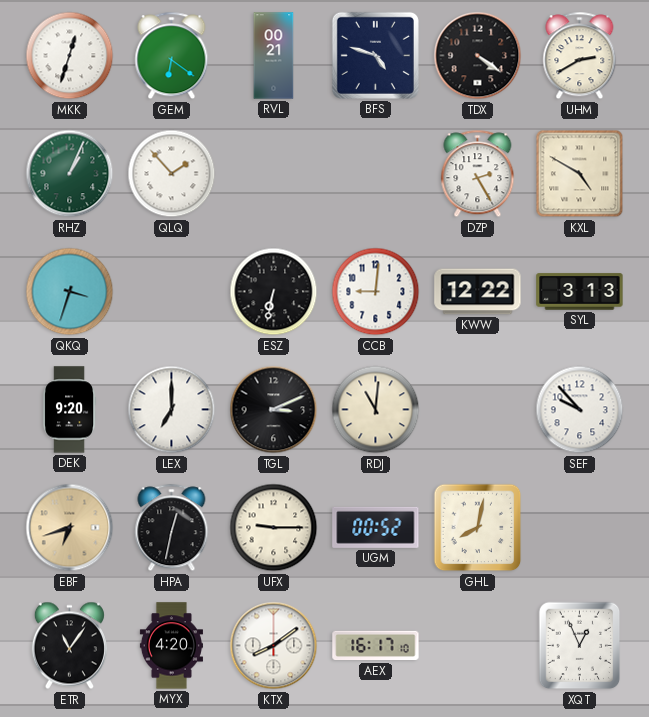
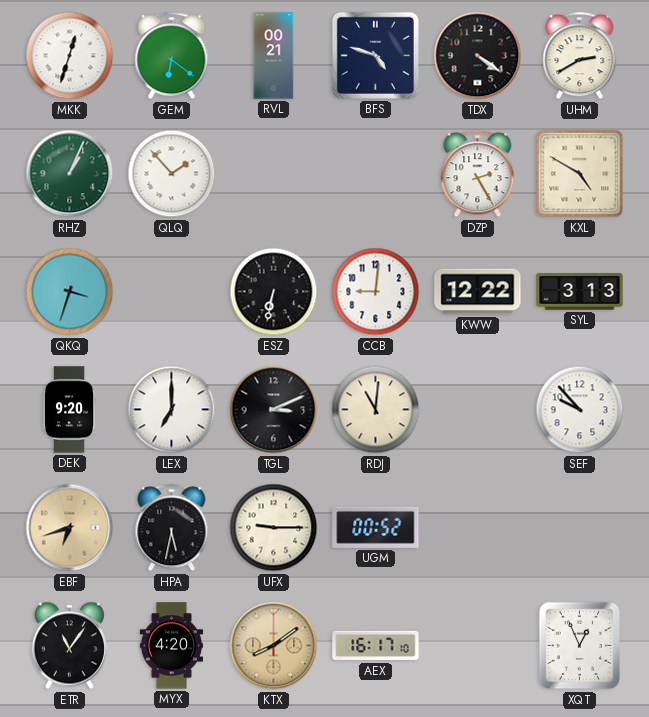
HPA: 12:32 -> 5:32
GHL: 8:02 -> none
KTX dial: white -> champagne
